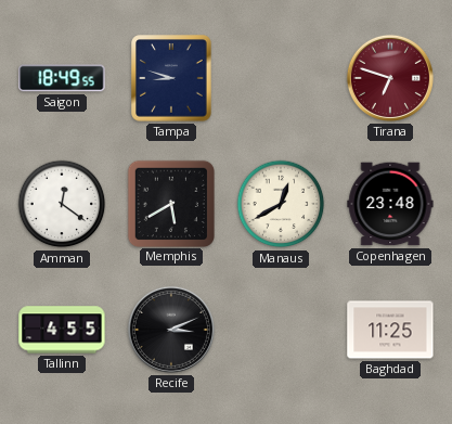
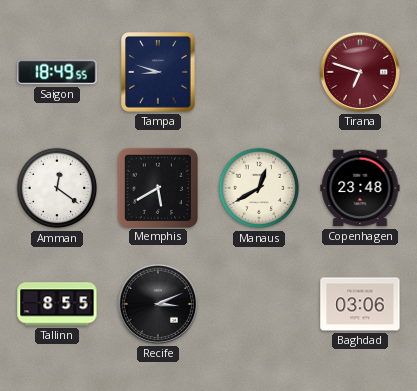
Tallinn: 4:55 -> 8:55
Baghdad: 11:25 -> 03:06
